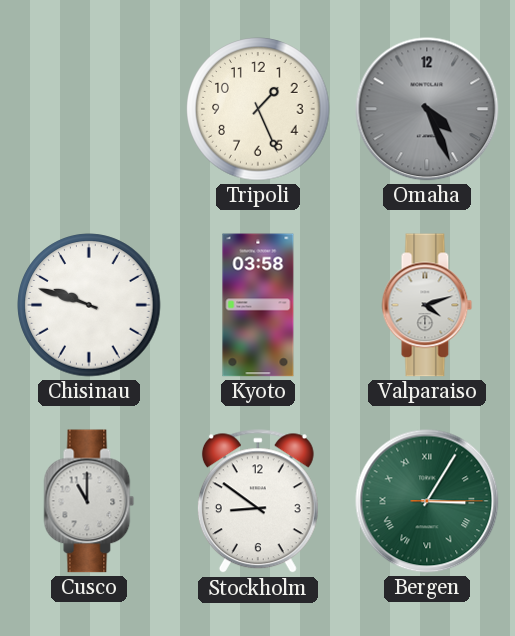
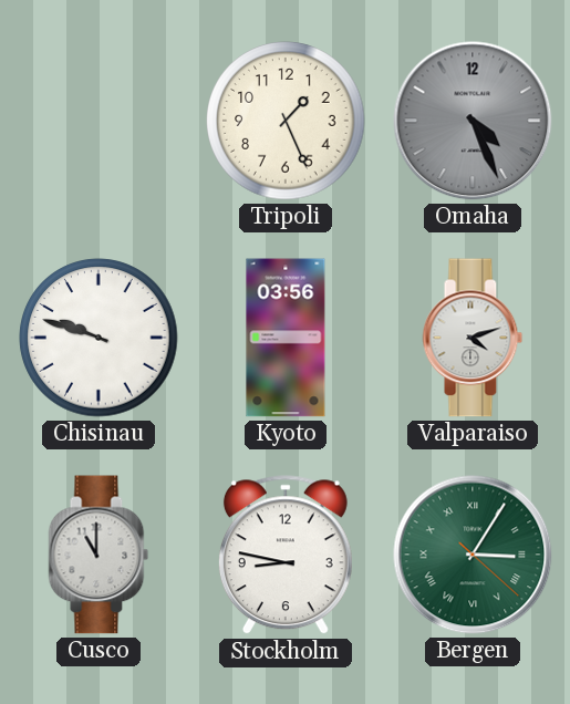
Kyoto: 03:58 -> 03:56
Stockholm: 8:51 -> 8:47
Bergen: 3:05:15 -> 3:05:22
